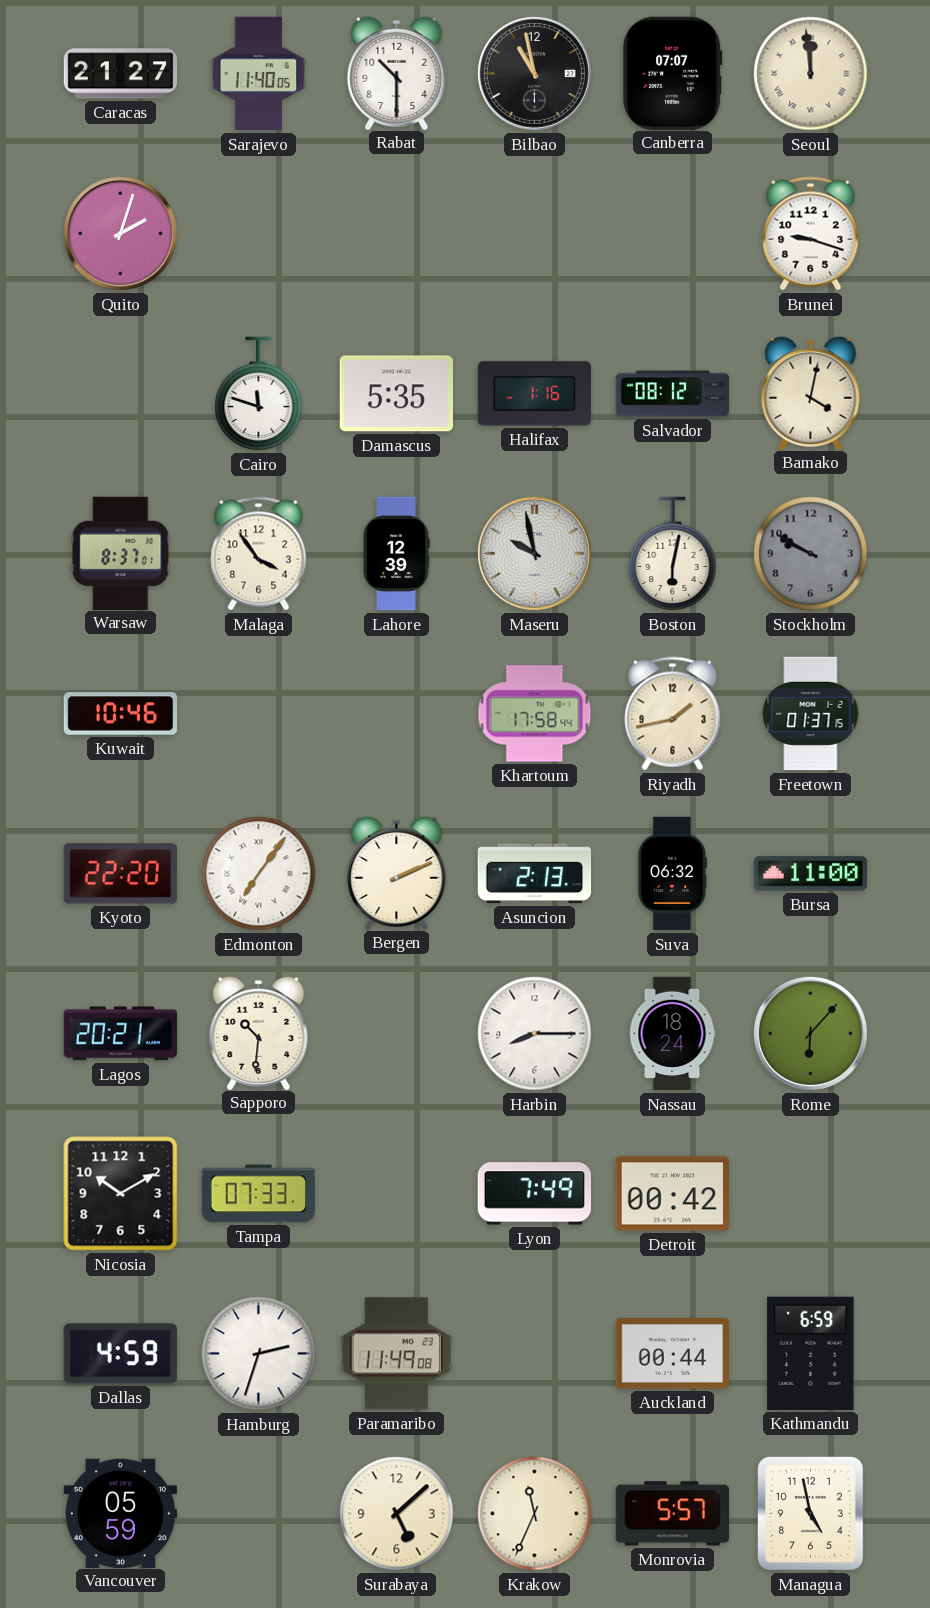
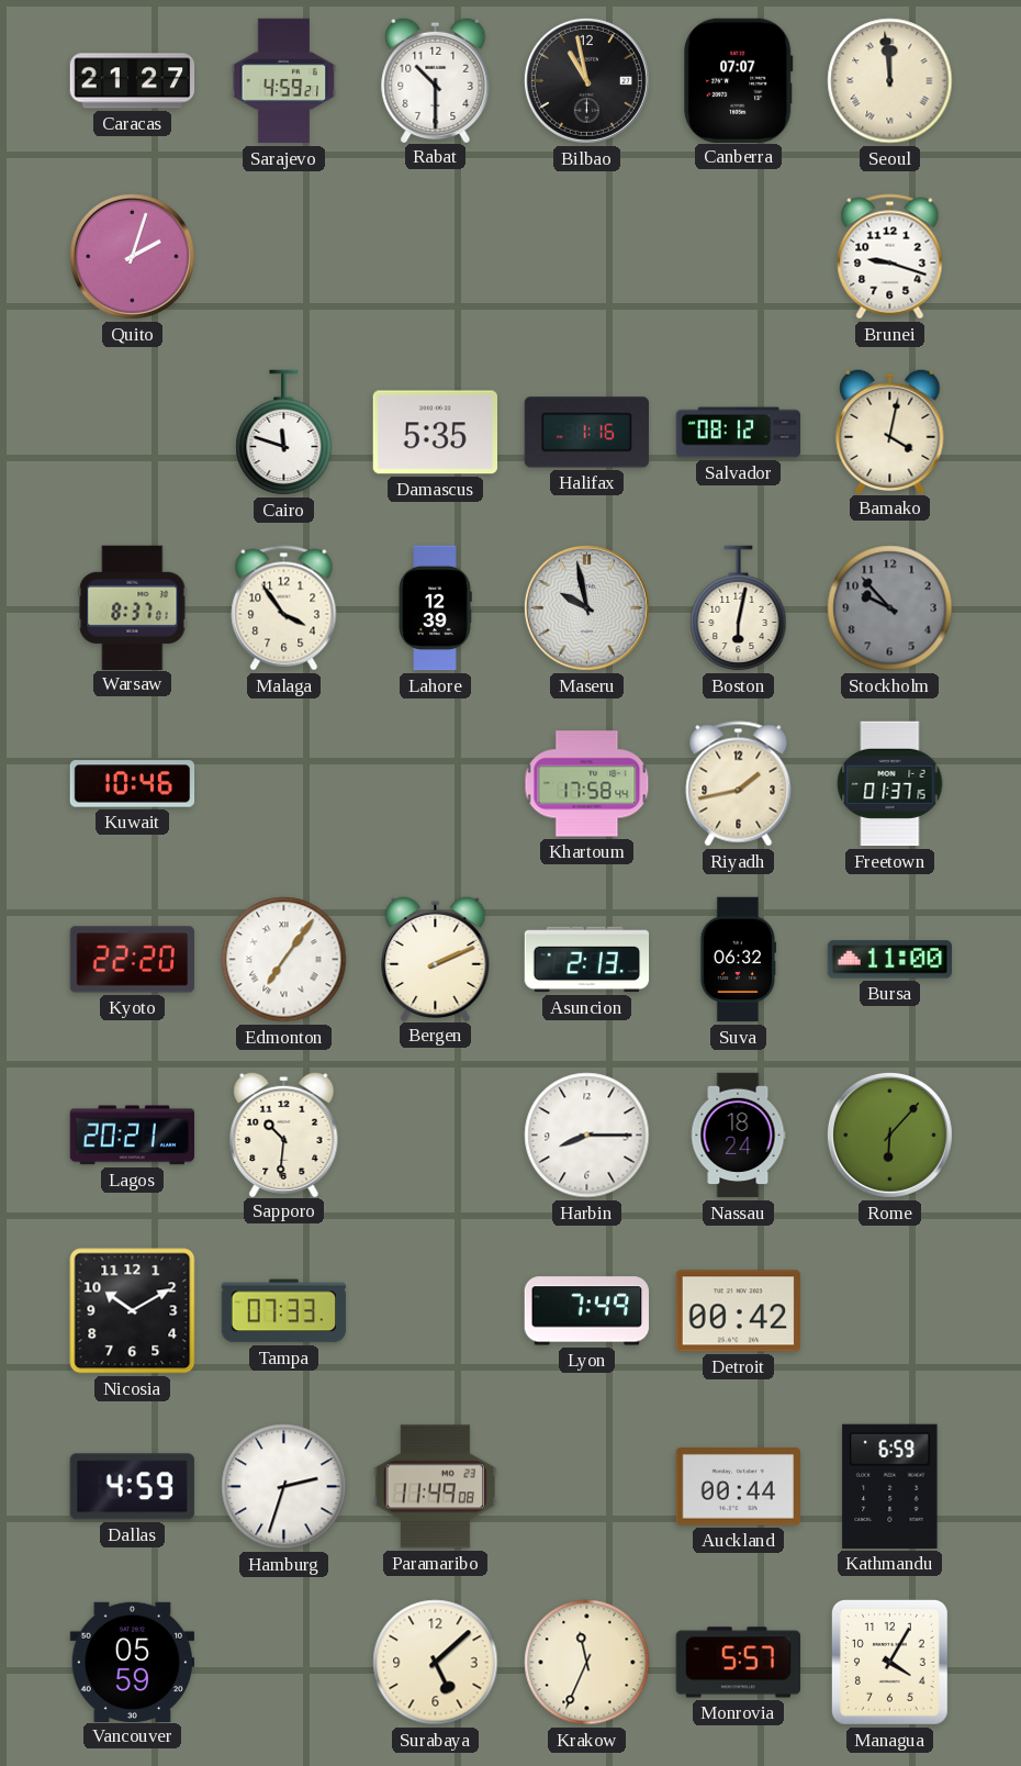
Sarajevo: 11:40 -> 4:59
Stockholm: 9:50 -> 9:53
Managua: 4:58 -> 4:05
